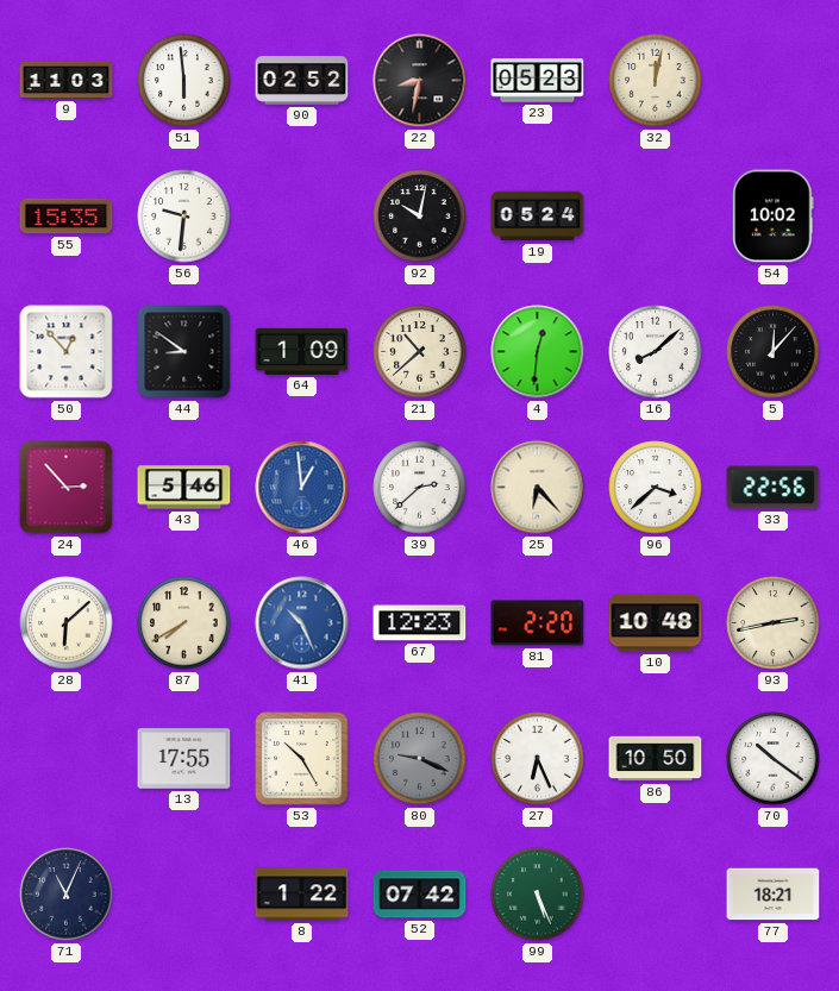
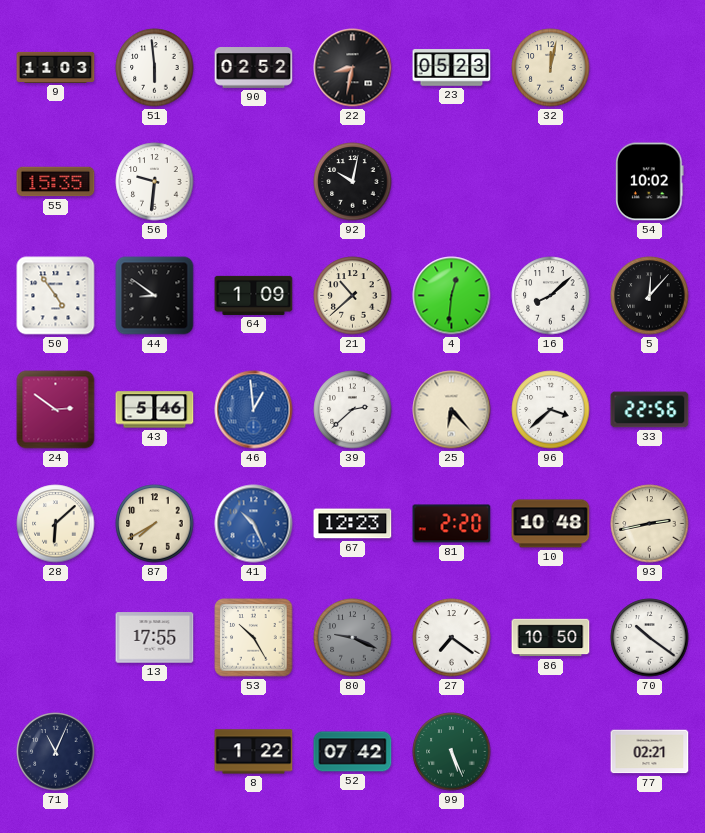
19: 05:24 -> none
50: 12:53 -> 4:54
24: 2:53 -> 2:51
27: 6:26 -> 7:21
77: 18:21 -> 02:21
